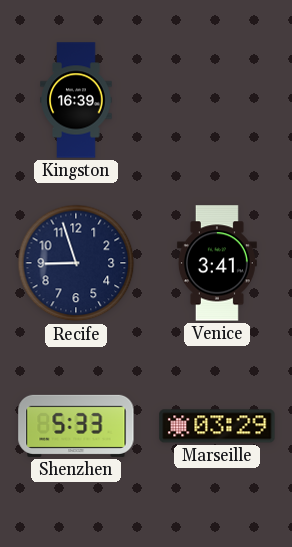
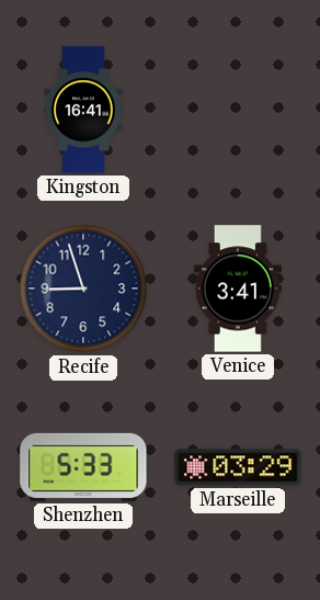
Kingston: 16:39 -> 16:41
